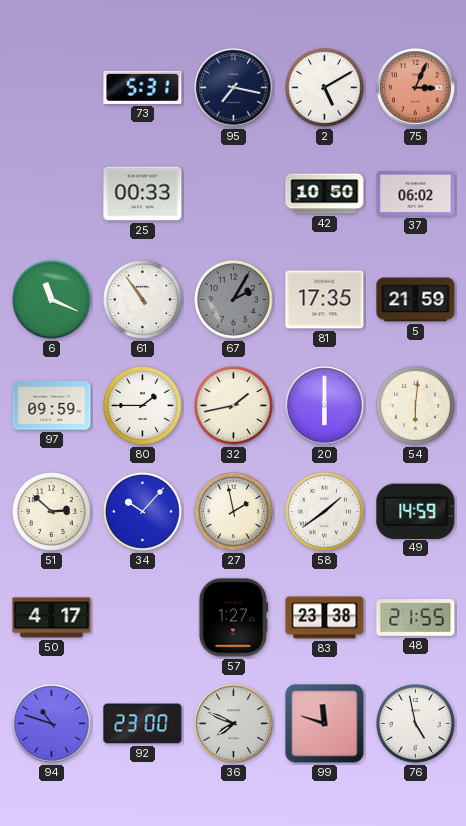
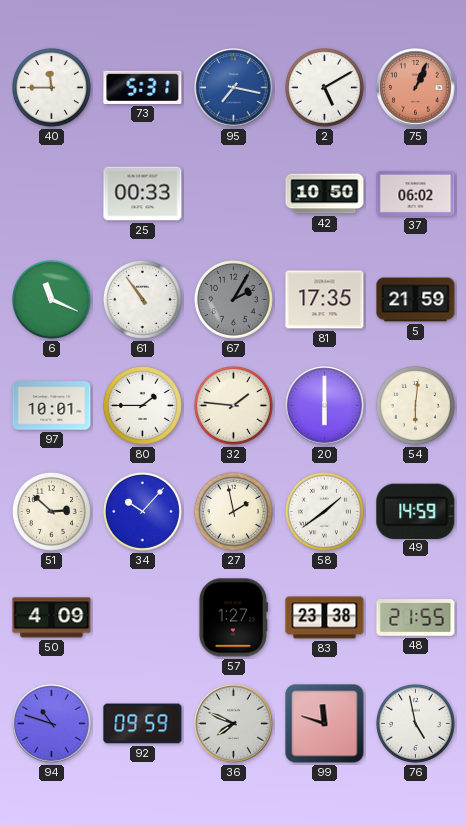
40: none -> 11:45
95 dial: navy -> blue
75: 3:04 -> 1:04
97: 09:59 -> 10:01
32: 1:43 -> 1:46
50: 4:17 -> 4:09
92: 23:00 -> 09:59
